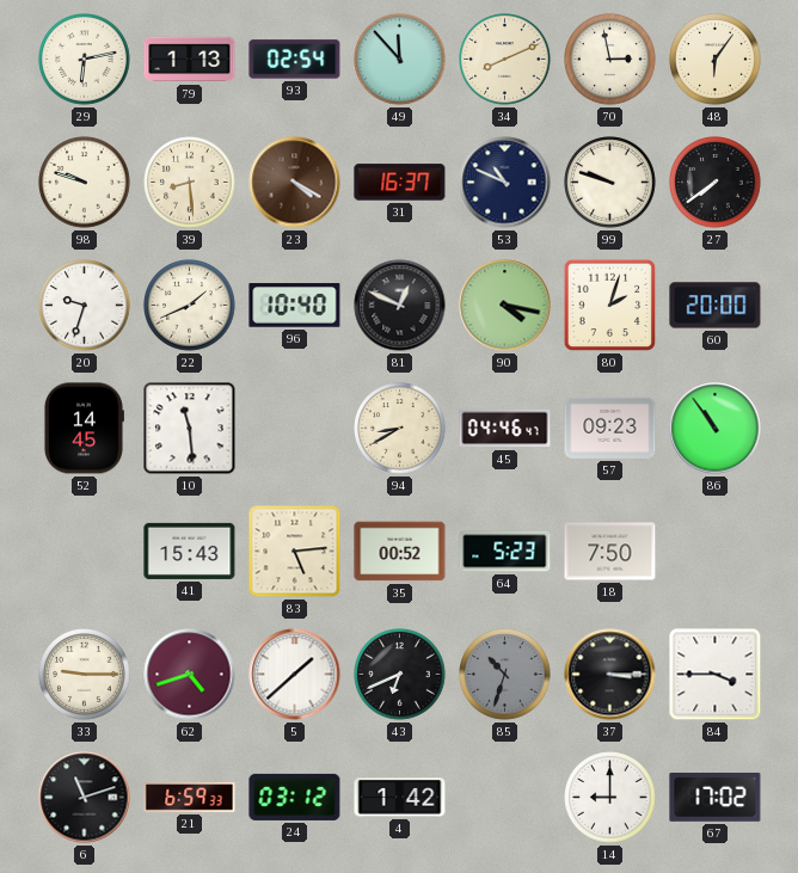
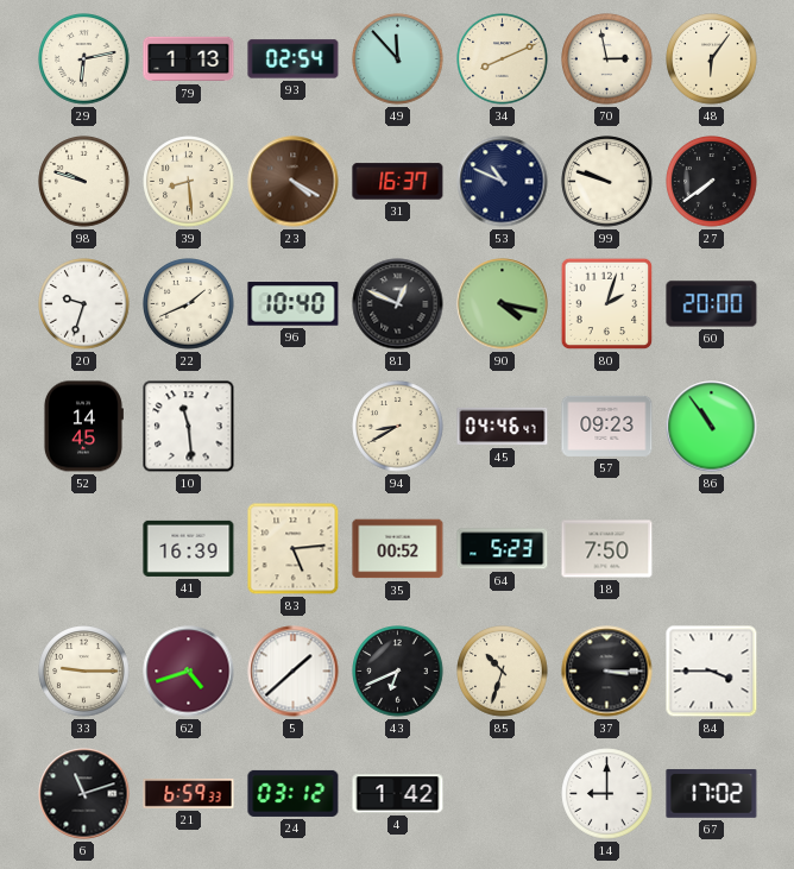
41: 15:43 -> 16:39
85 dial: grey -> cream
